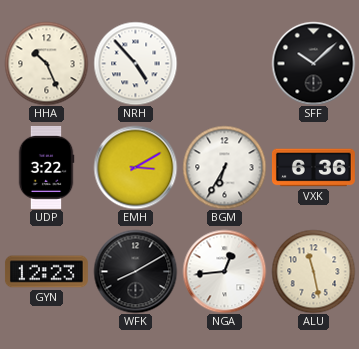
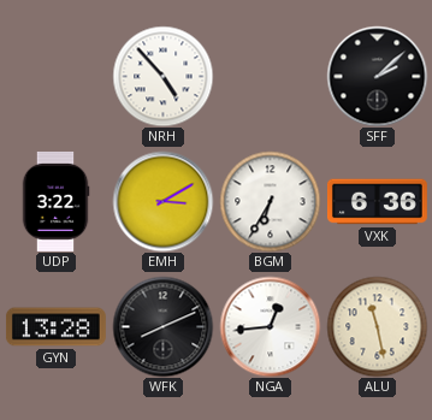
HHA: 10:26 -> none
SFF: 10:08 -> 2:08
GYN: 12:23 -> 13:28
WFK: 8:10 -> 8:11
